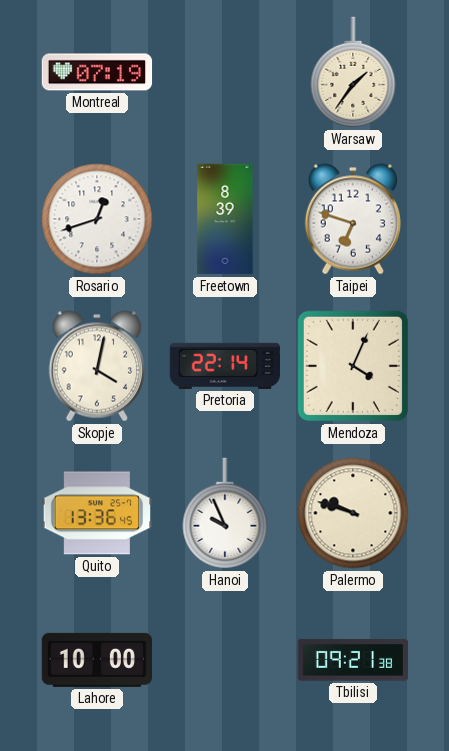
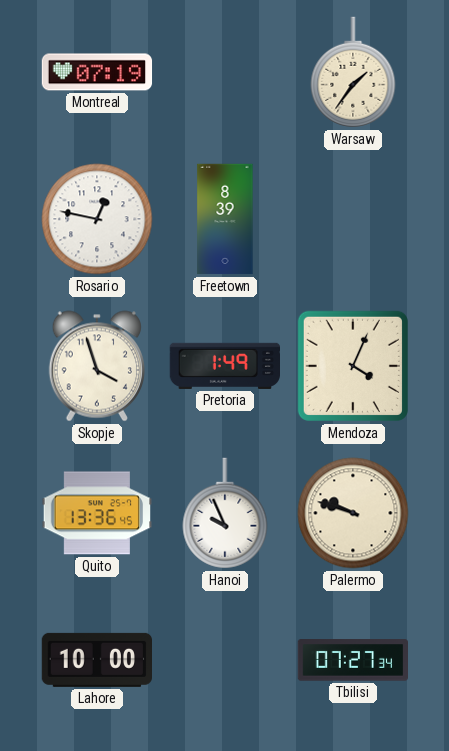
Rosario: 12:42 -> 12:47
Taipei: 6:48 -> none
Skopje: 4:02 -> 3:57
Pretoria: 22:14 -> 1:49
Tbilisi: 09:21 -> 07:27
